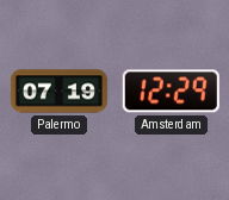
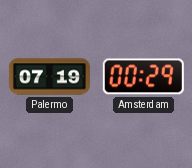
Amsterdam: 12:29 -> 00:29
